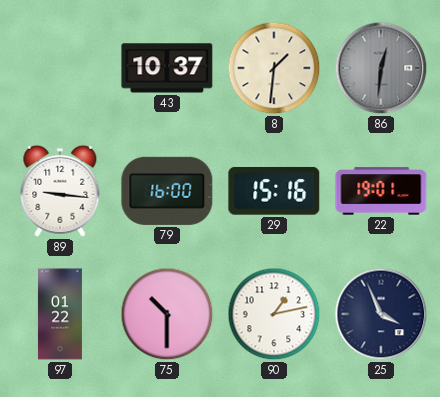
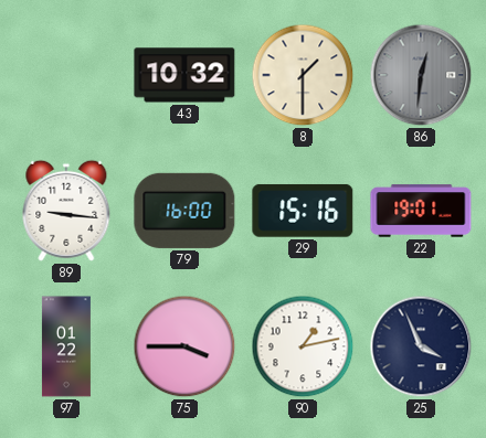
43: 10:37 -> 10:32
8: 1:31 -> 1:30
75: 10:30 -> 3:45
